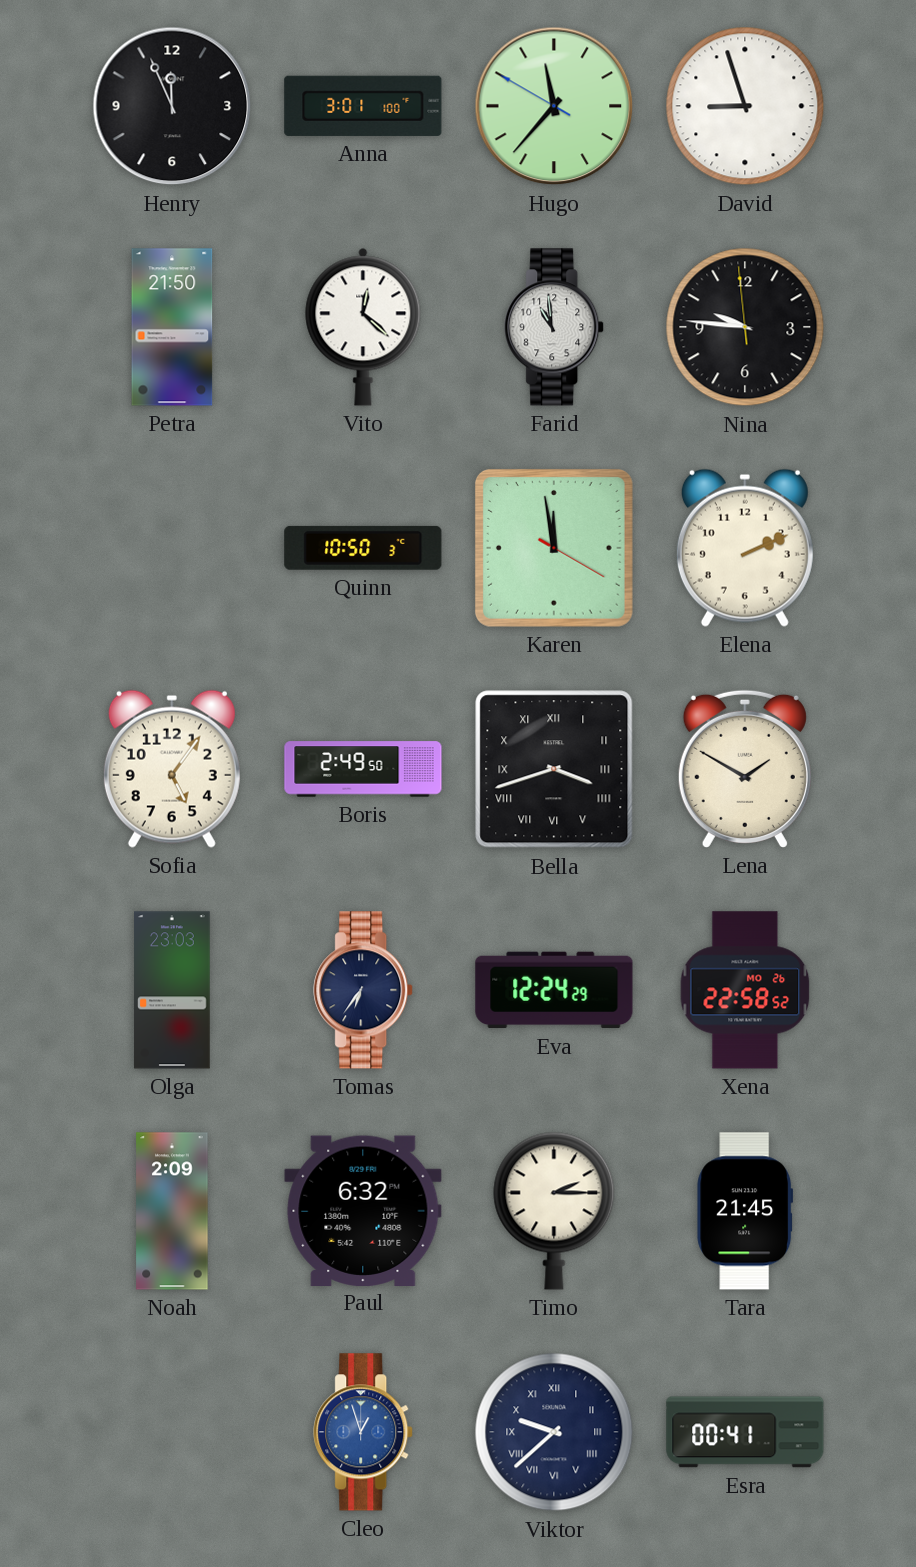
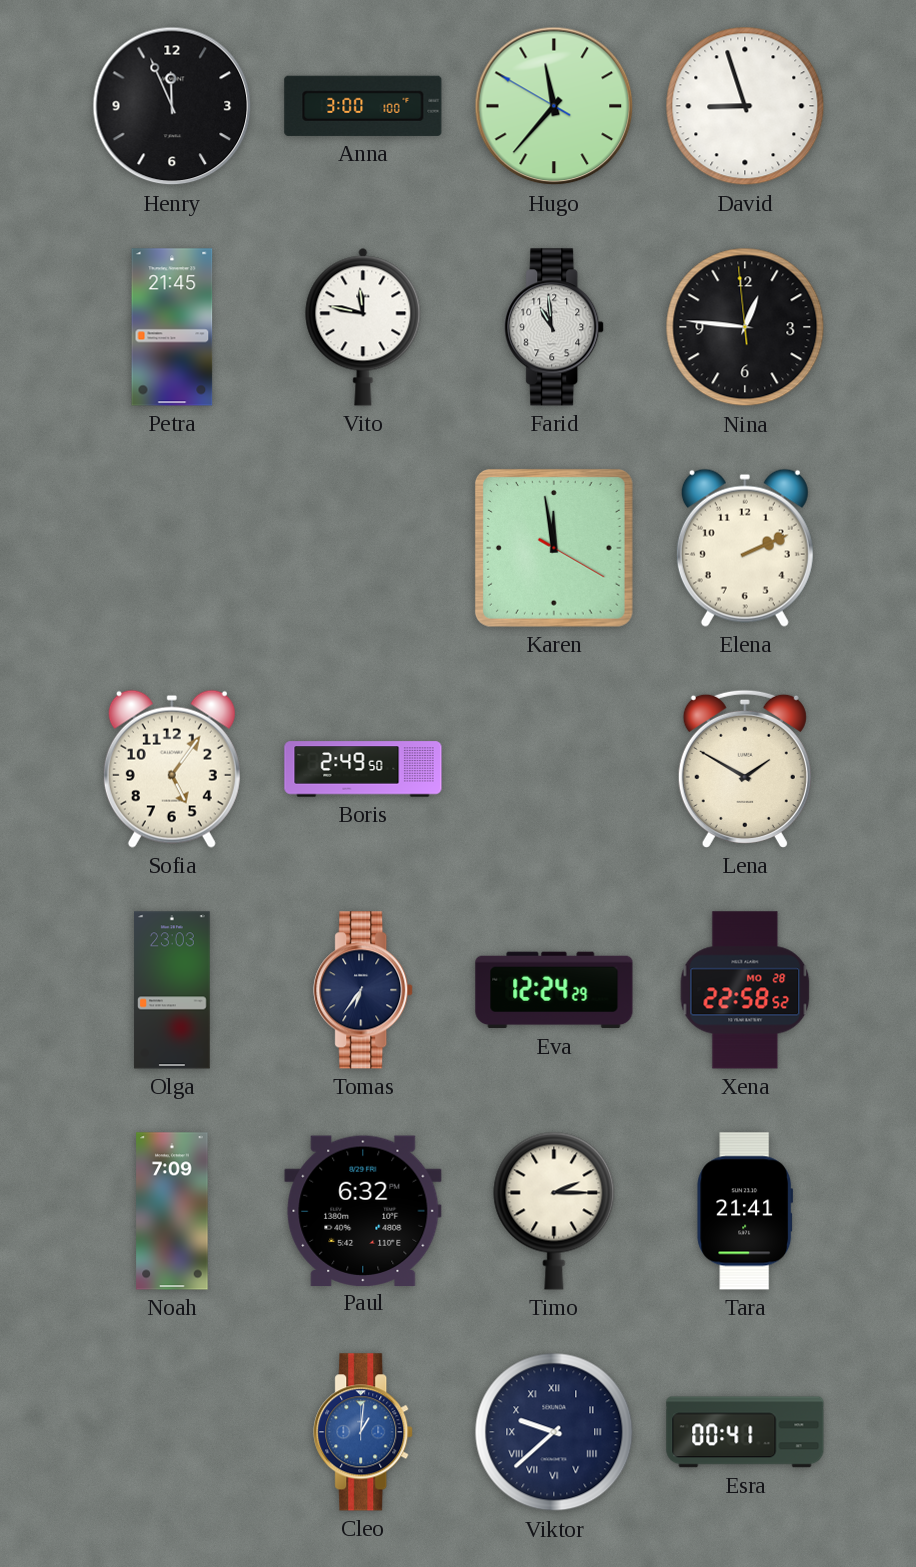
Anna: 3:01 -> 3:00
Petra: 21:50 -> 21:45
Vito: 12:22 -> 11:47
Nina: 9:45 -> 12:45
Quinn: 10:50 -> none
Bella: 3:42 -> none
Xena date: MO 26 -> MO 28
Noah: 2:09 -> 7:09
Tara: 21:45 -> 21:41
Cleo: 12:57 -> 1:01
